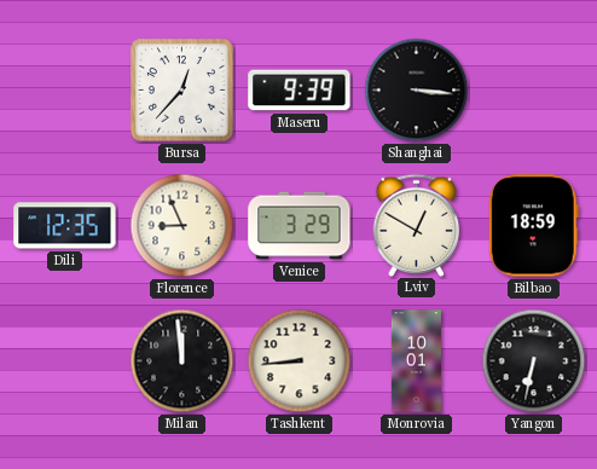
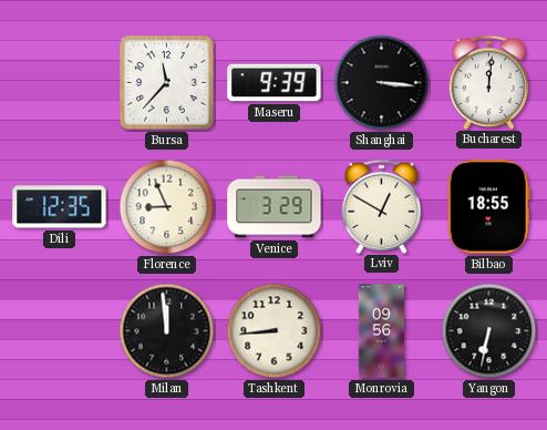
Bursa: 12:37 -> 11:37
Bucharest: none -> 12:01
Bilbao: 18:59 -> 18:55
Monrovia: 10:01 -> 09:56
